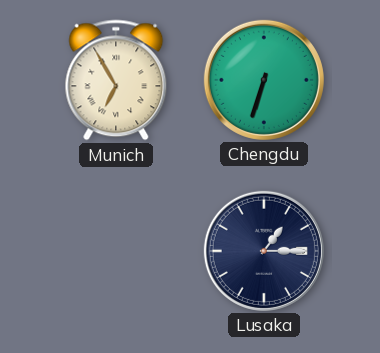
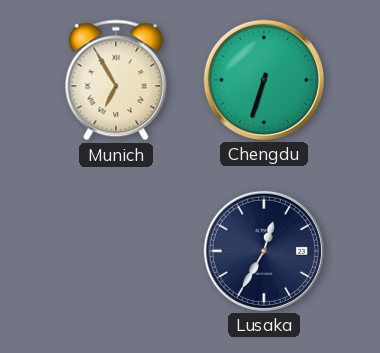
Lusaka: 1:15 -> 12:35
